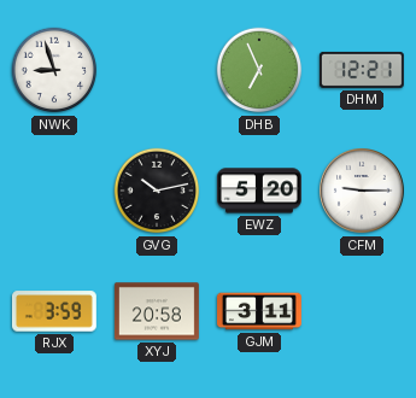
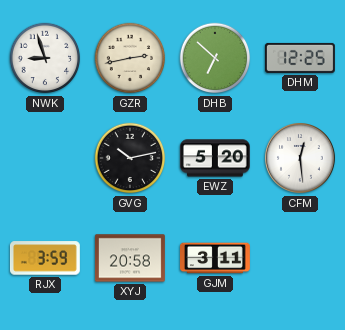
GZR: none -> 2:43
DHB: 6:56 -> 6:52
DHM: 12:21 -> 12:25
CFM: 9:15 -> 12:29
